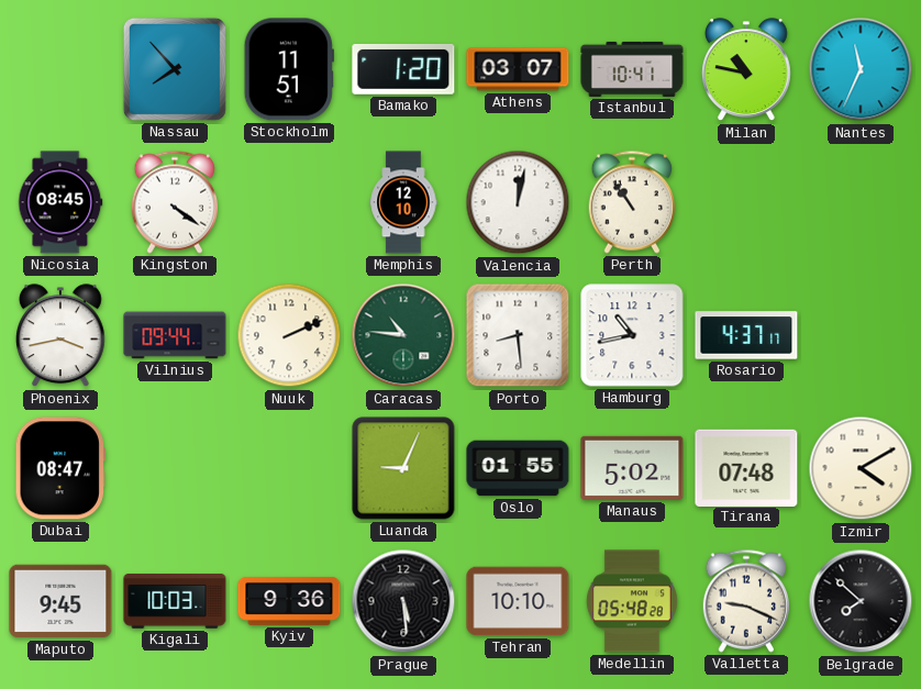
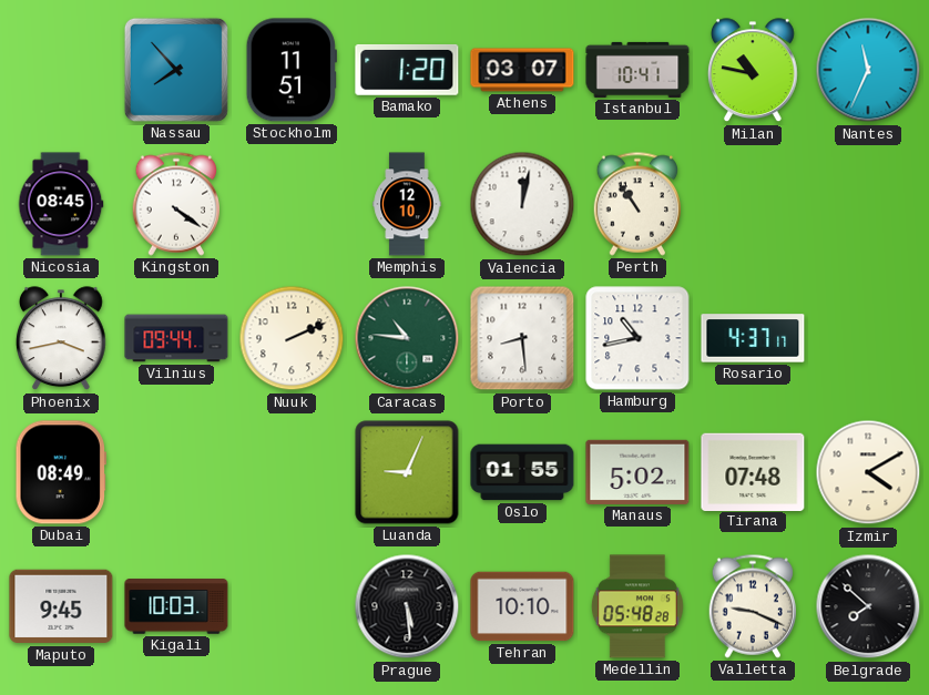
Dubai: 08:47 -> 08:49
Kyiv: 9:36 -> none
